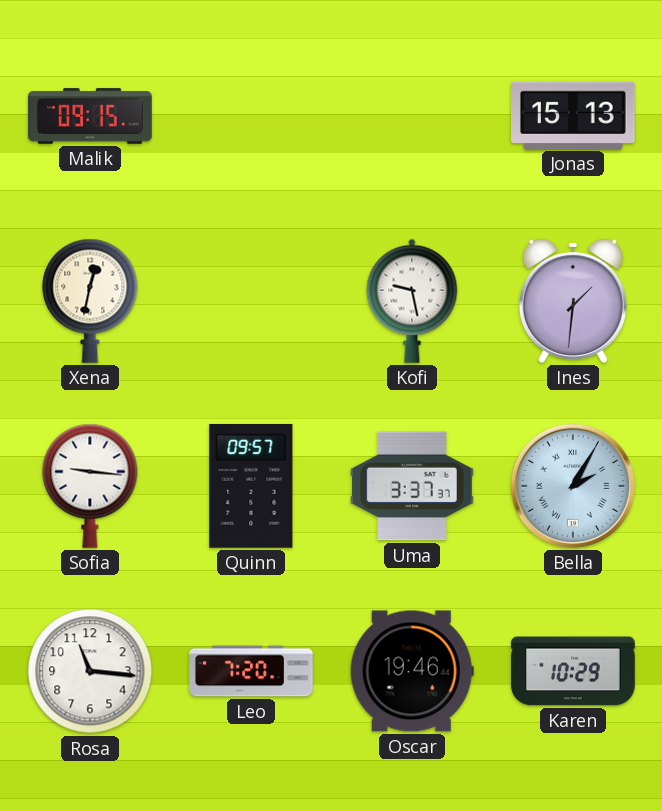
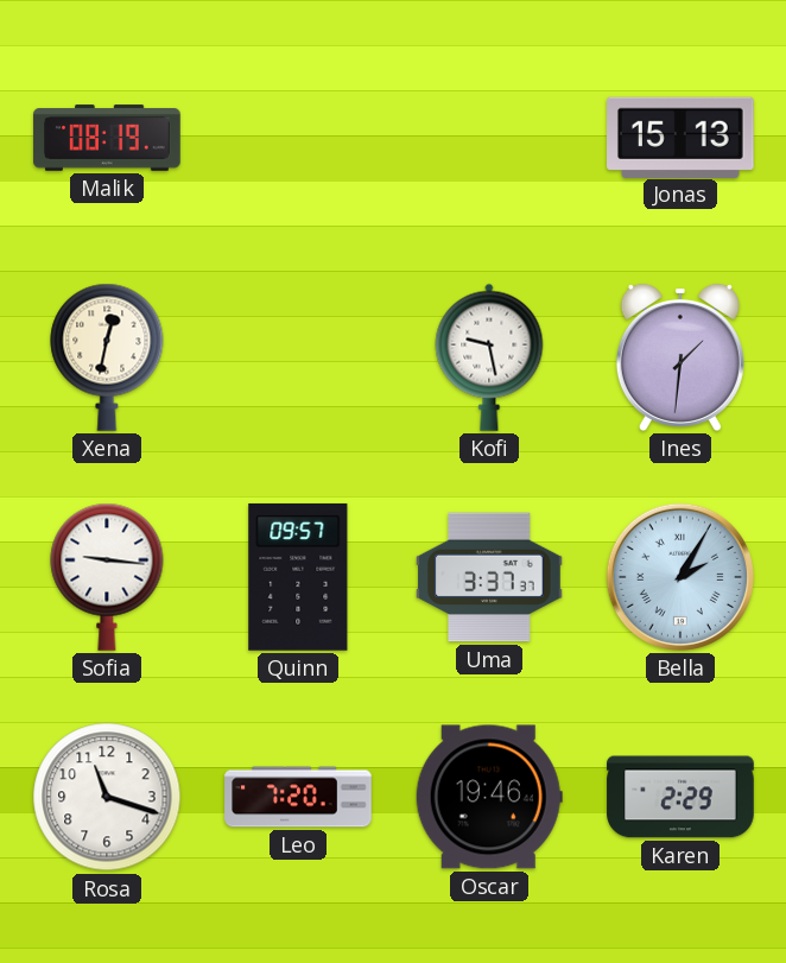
Malik: 09:15 -> 08:19
Rosa: 11:16 -> 11:18
Karen: 10:29 -> 2:29
